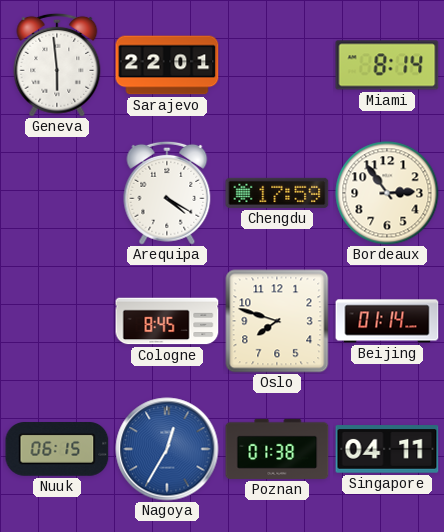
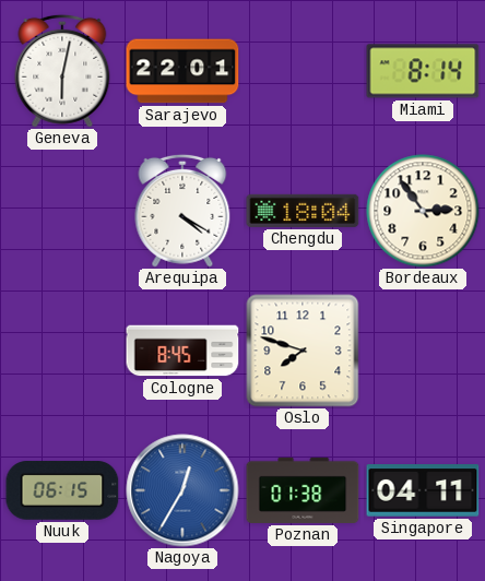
Geneva: 5:59 -> 6:02
Chengdu: 17:59 -> 18:04
Beijing: 01:14 -> none
